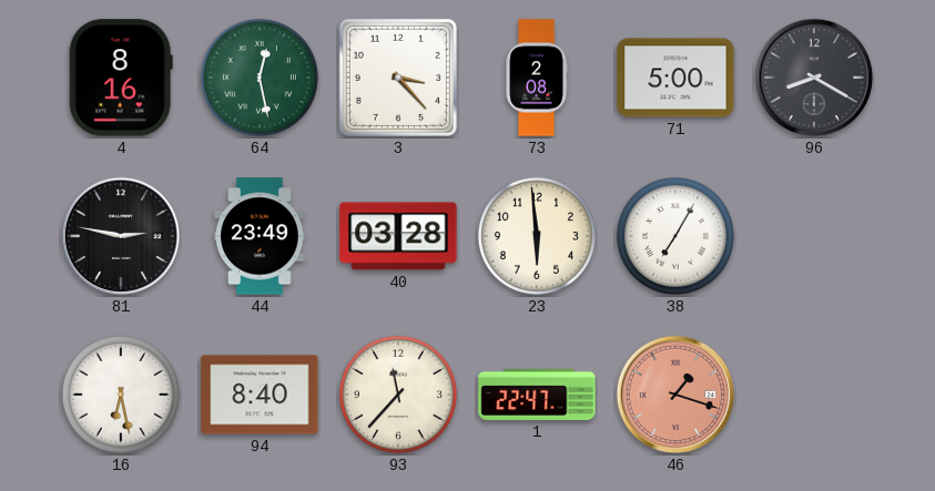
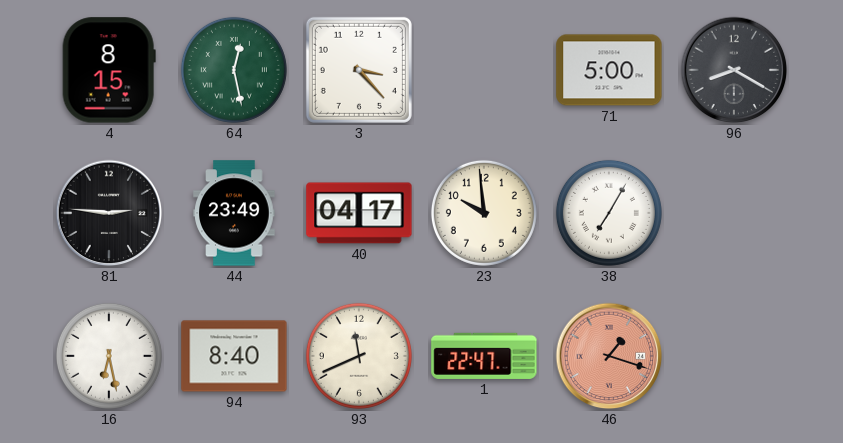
4: 8:16 -> 8:15
73: 2:08 -> none
81: 2:47 -> 2:46
40: 03:28 -> 04:17
23: 5:59 -> 9:59
93: 11:37 -> 11:41
